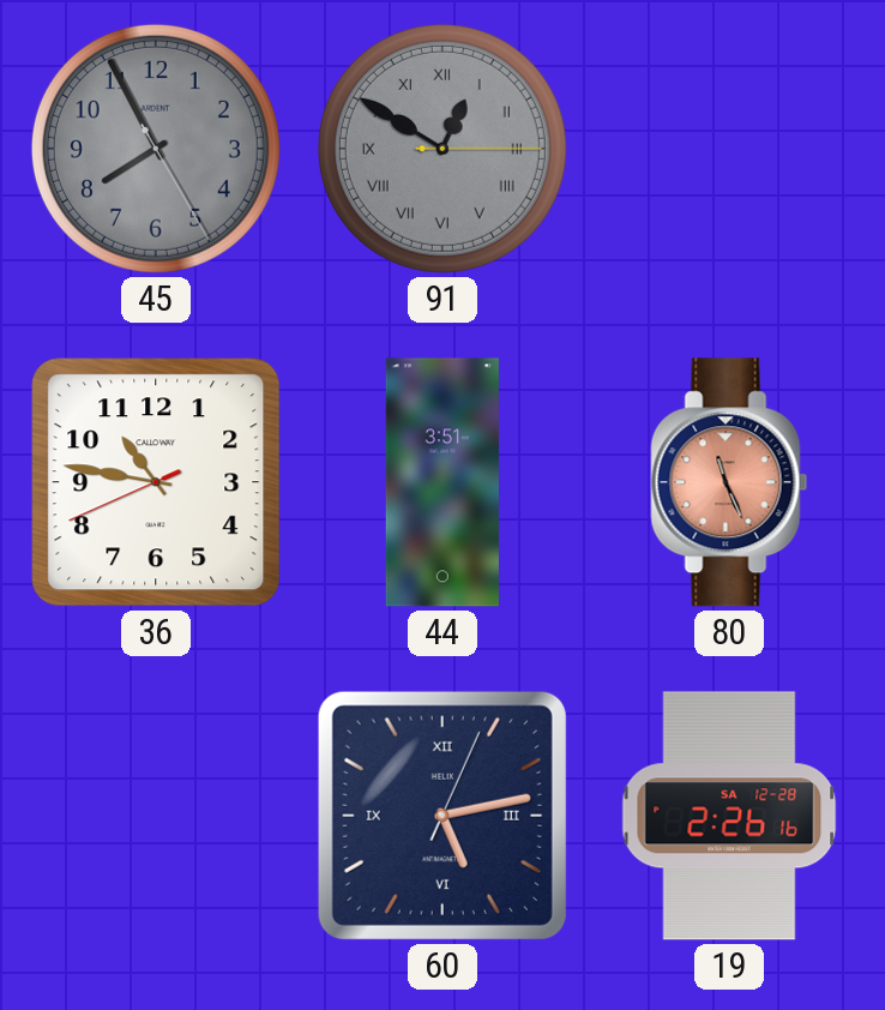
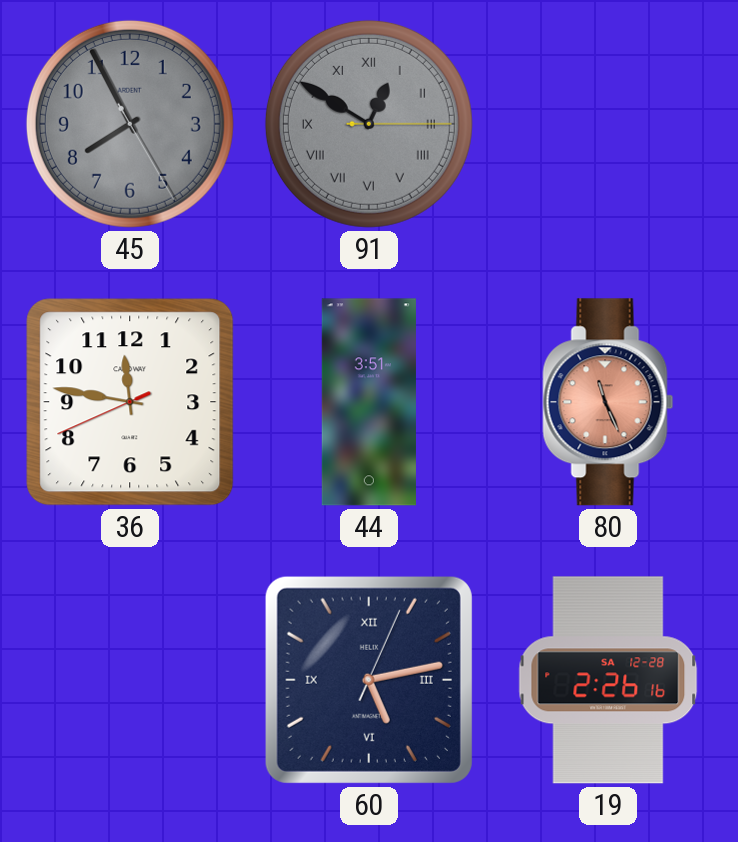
36: 10:46 -> 11:46
